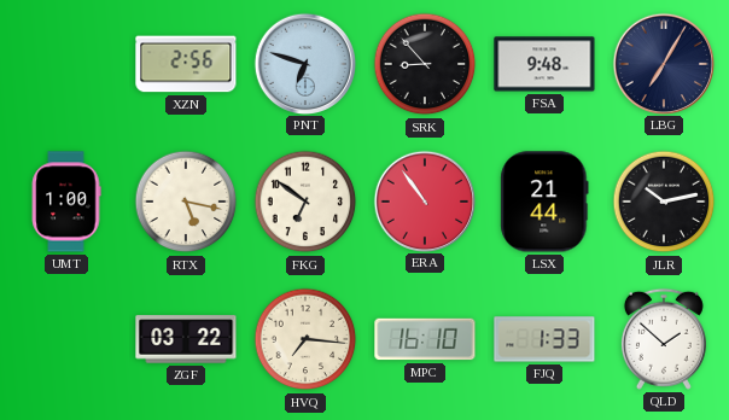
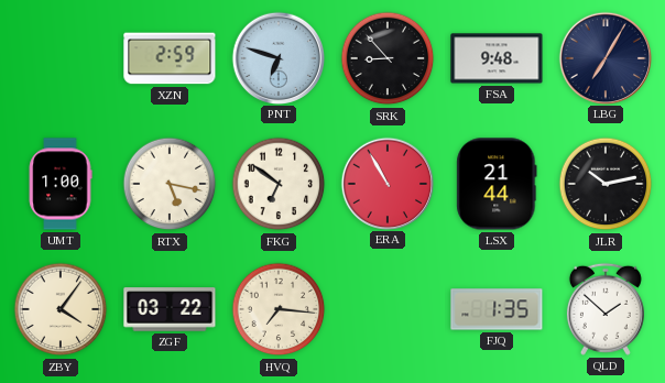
XZN: 2:56 -> 2:59
ERA: 10:54 -> 10:55
ZBY: none -> 4:06
MPC: 16:10 -> none
FJQ: 1:33 -> 1:35
